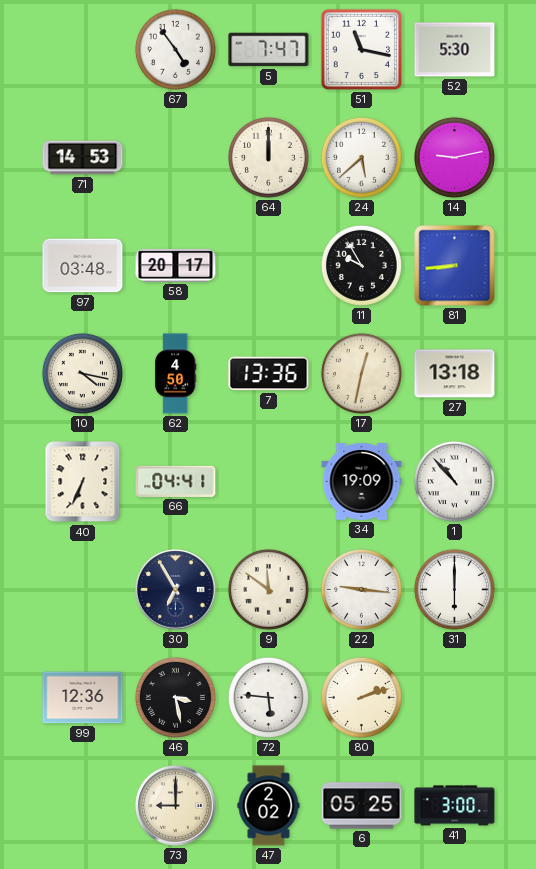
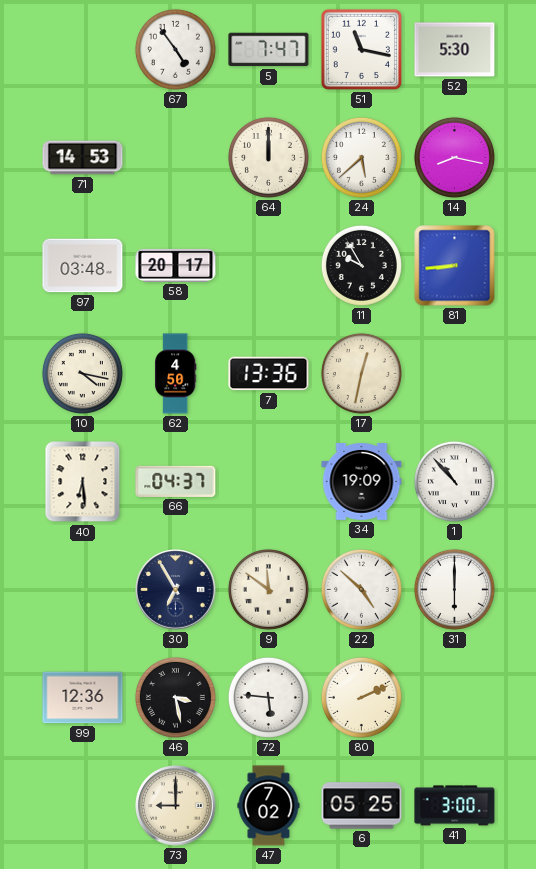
14: 9:13 -> 8:17
27: 13:18 -> none
40: 6:34 -> 6:29
66: 04:41 -> 04:37
22: 9:16 -> 4:52
80: 2:12 -> 2:11
47: 2:02 -> 7:02
